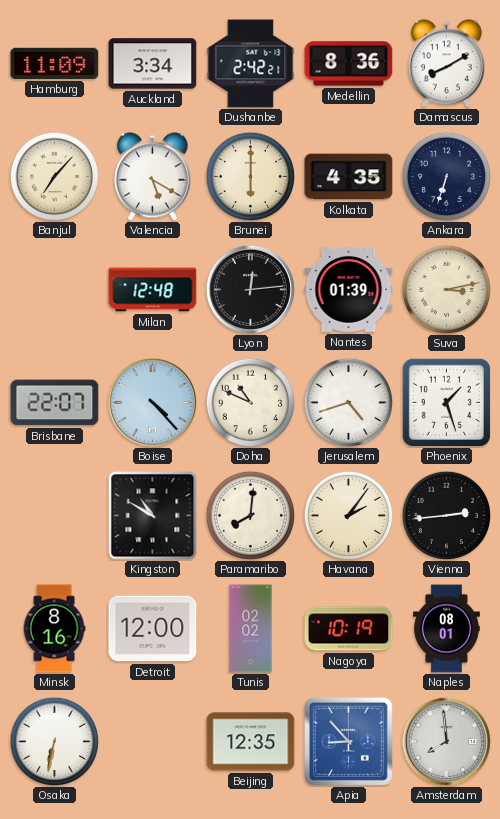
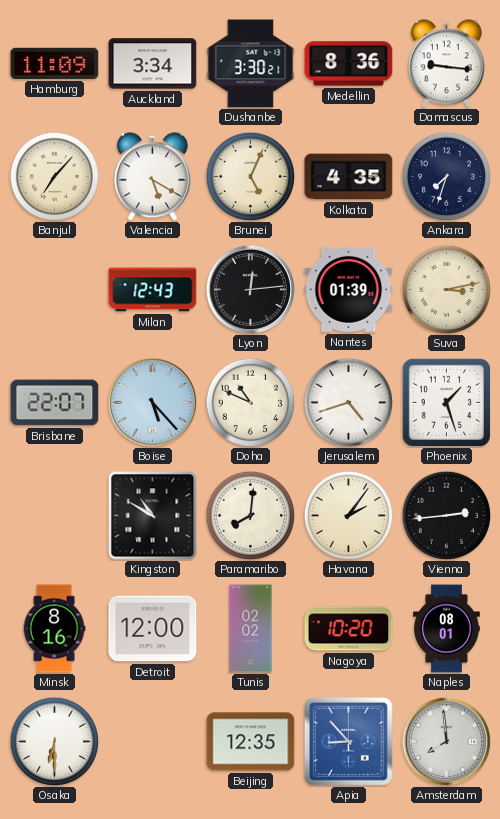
Dushanbe: 2:42 -> 3:30
Damascus: 8:10 -> 9:16
Brunei: 6:00 -> 5:04
Ankara: 6:33 -> 7:33
Milan: 12:48 -> 12:43
Boise: 4:23 -> 5:23
Nagoya: 10:19 -> 10:20
Osaka: 6:32 -> 6:30
